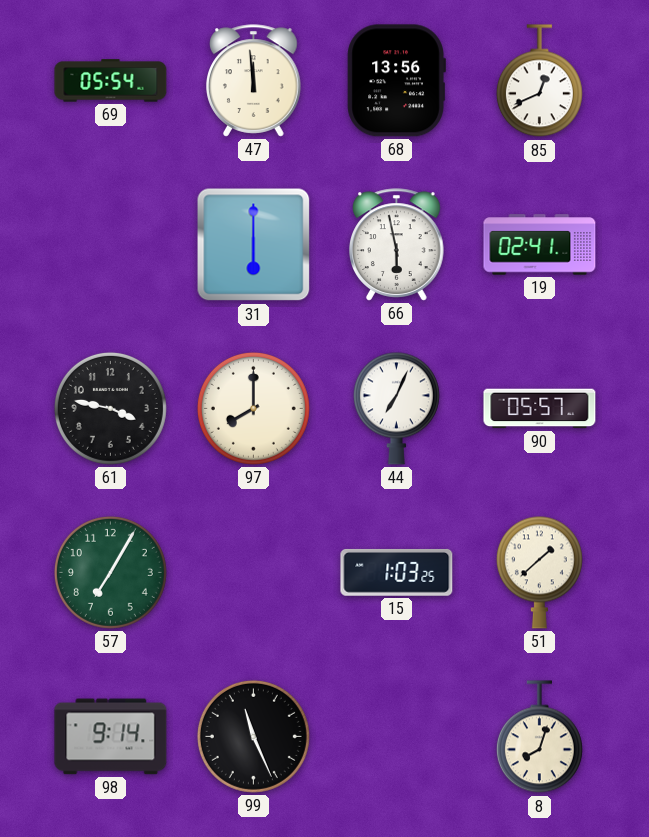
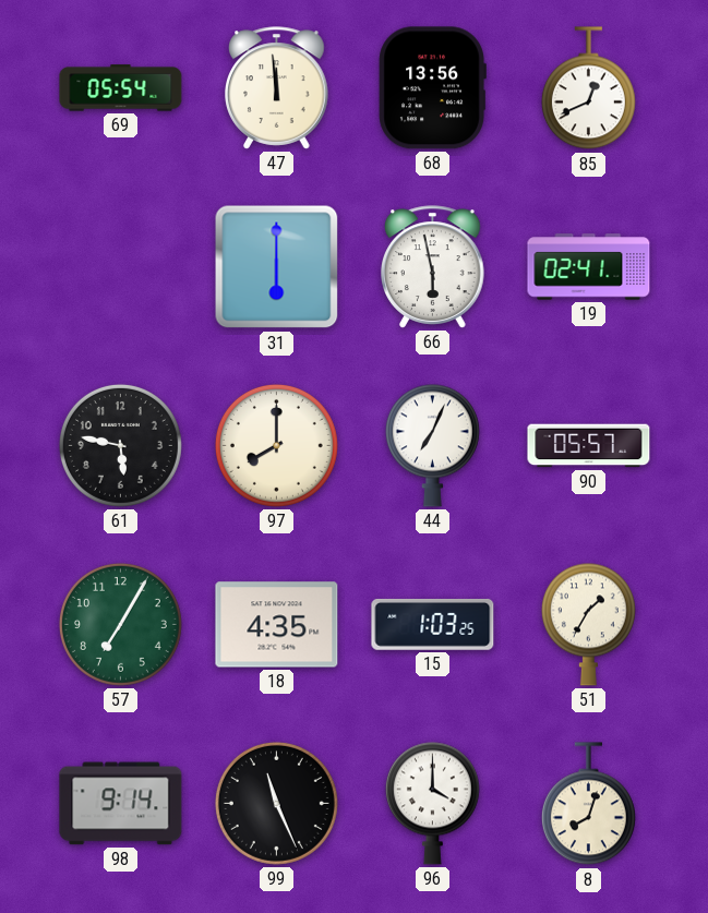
61: 3:47 -> 5:47
18: none -> 4:35
51: 1:38 -> 1:35
96: none -> 4:00
